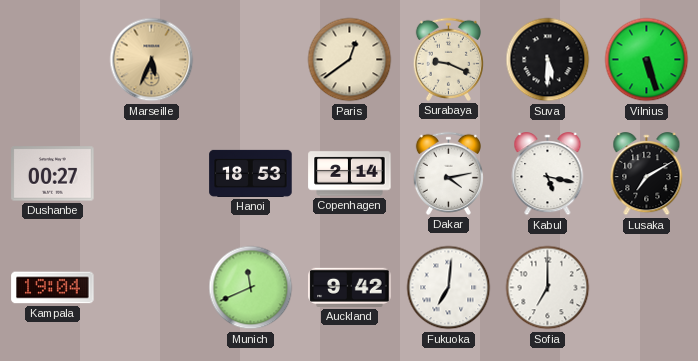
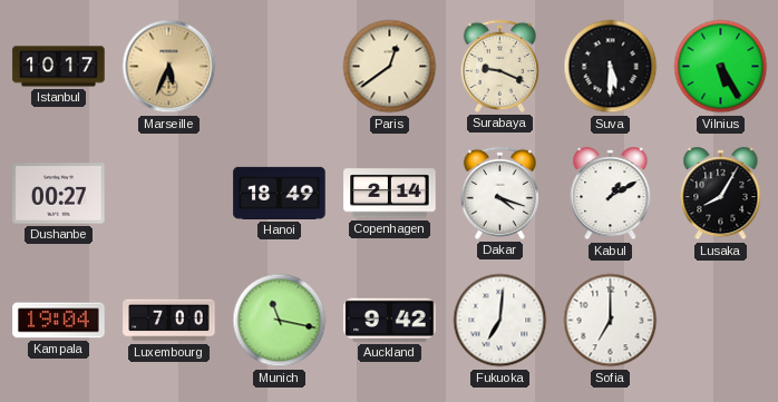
Istanbul: none -> 10:17
Vilnius: 5:27 -> 5:25
Hanoi: 18:53 -> 18:49
Dakar: 4:13 -> 4:18
Kabul: 5:17 -> 1:10
Lusaka: 7:10 -> 8:05
Luxembourg: none -> 7:00
Munich: 11:41 -> 11:17
